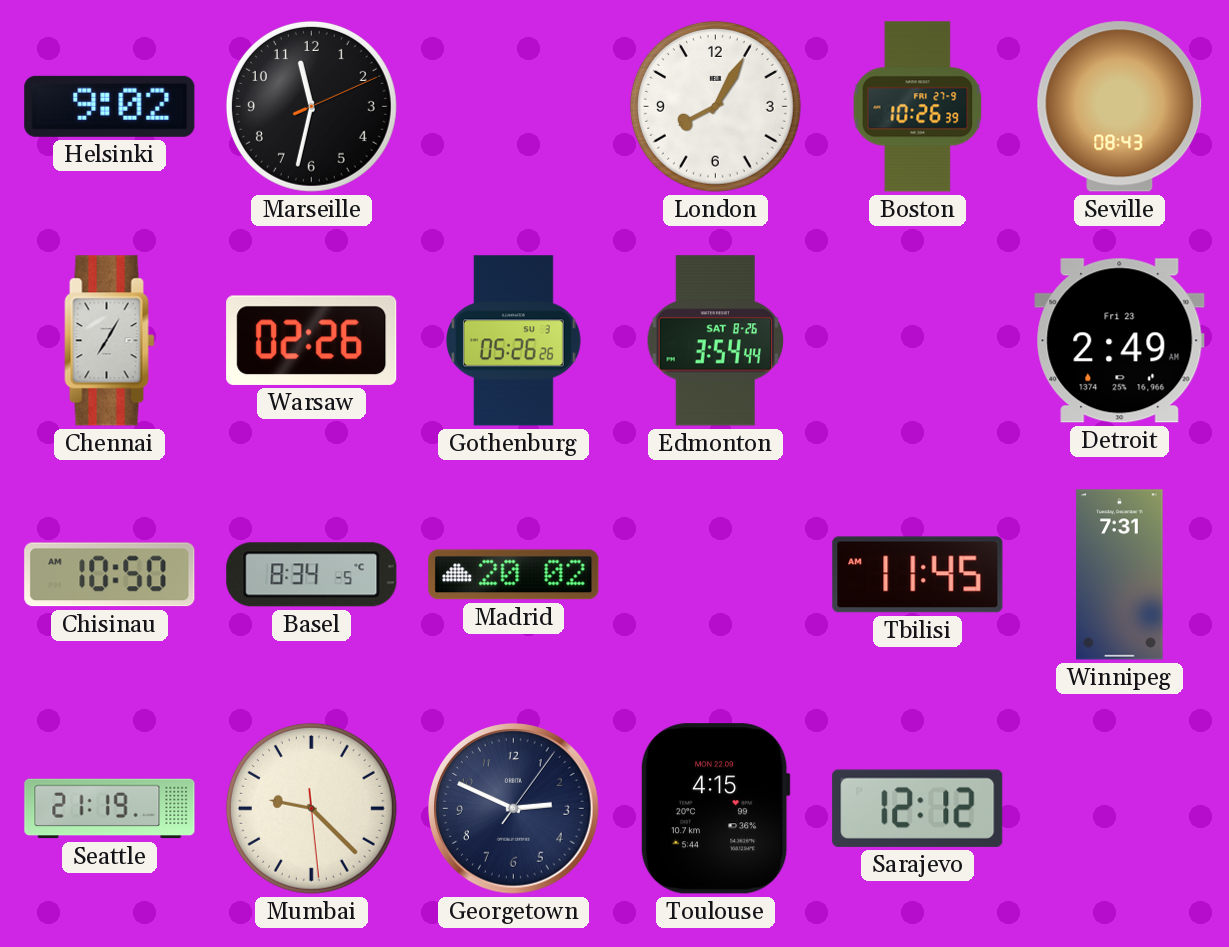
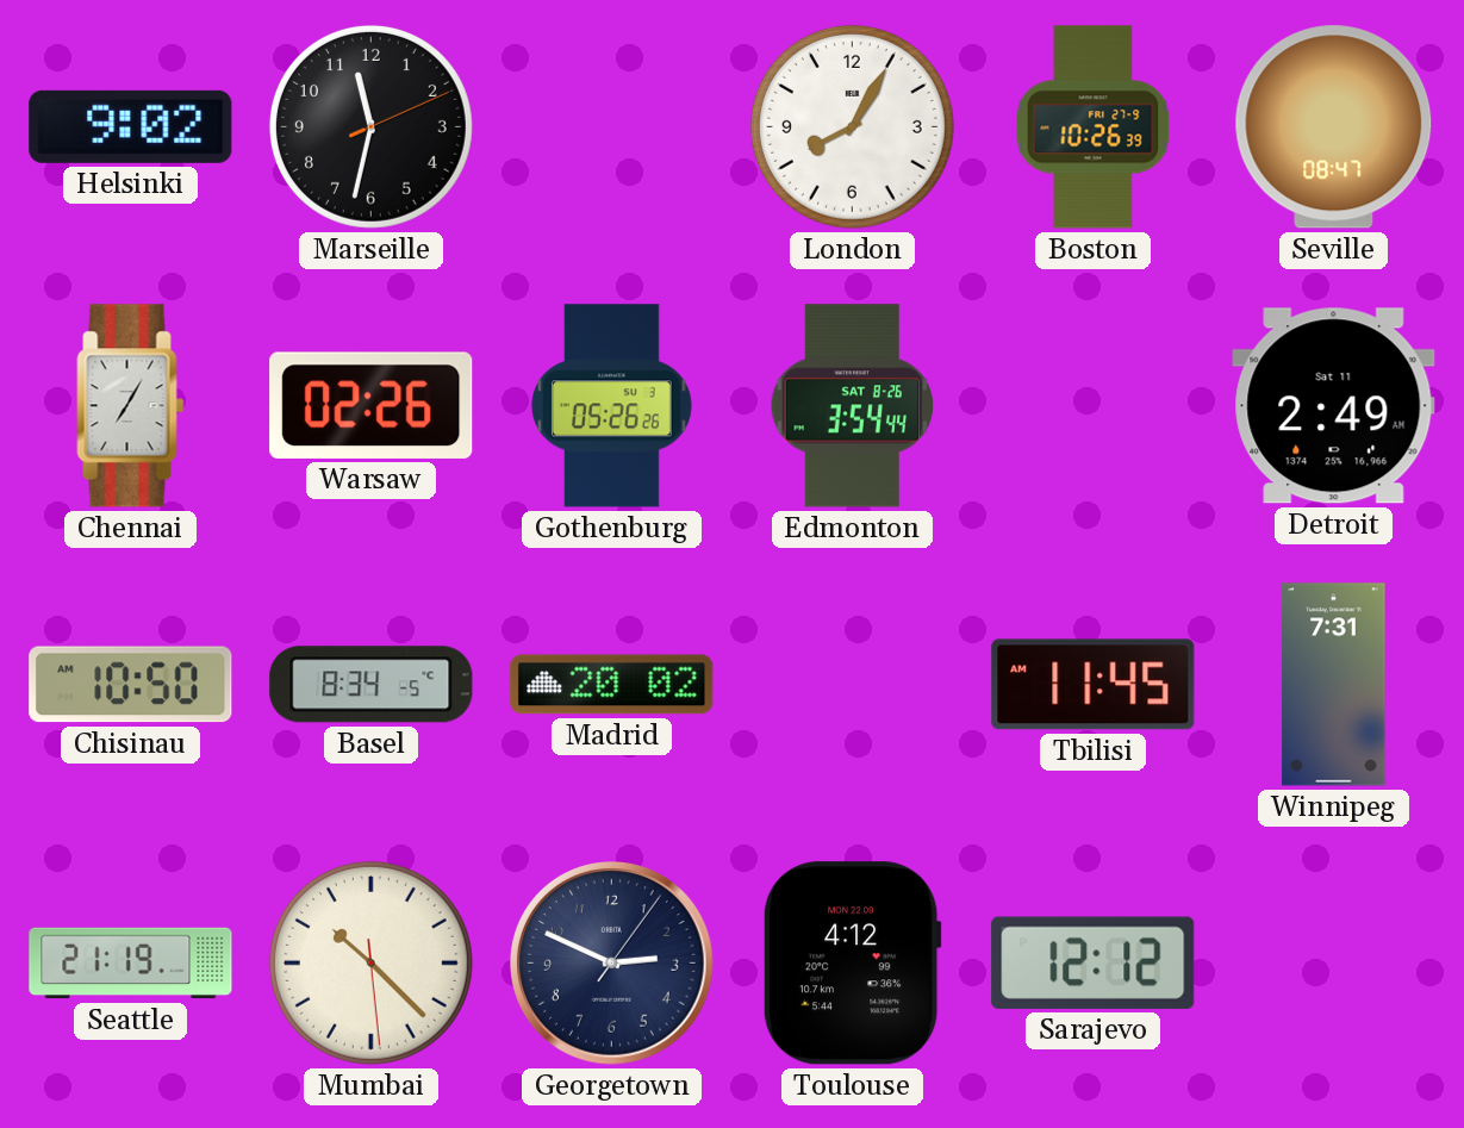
Seville: 08:43 -> 08:47
Detroit date: Fri 23 -> Sat 11
Mumbai: 9:22 -> 10:22
Toulouse: 4:15 -> 4:12
